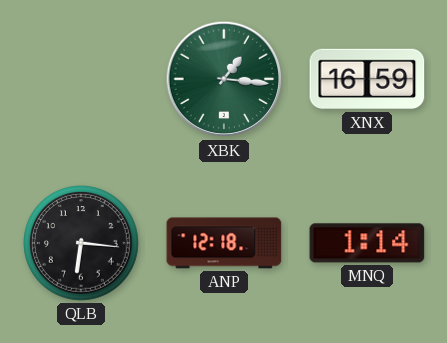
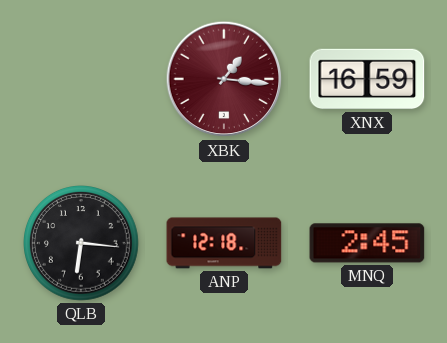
XBK dial: green -> burgundy
MNQ: 1:14 -> 2:45
